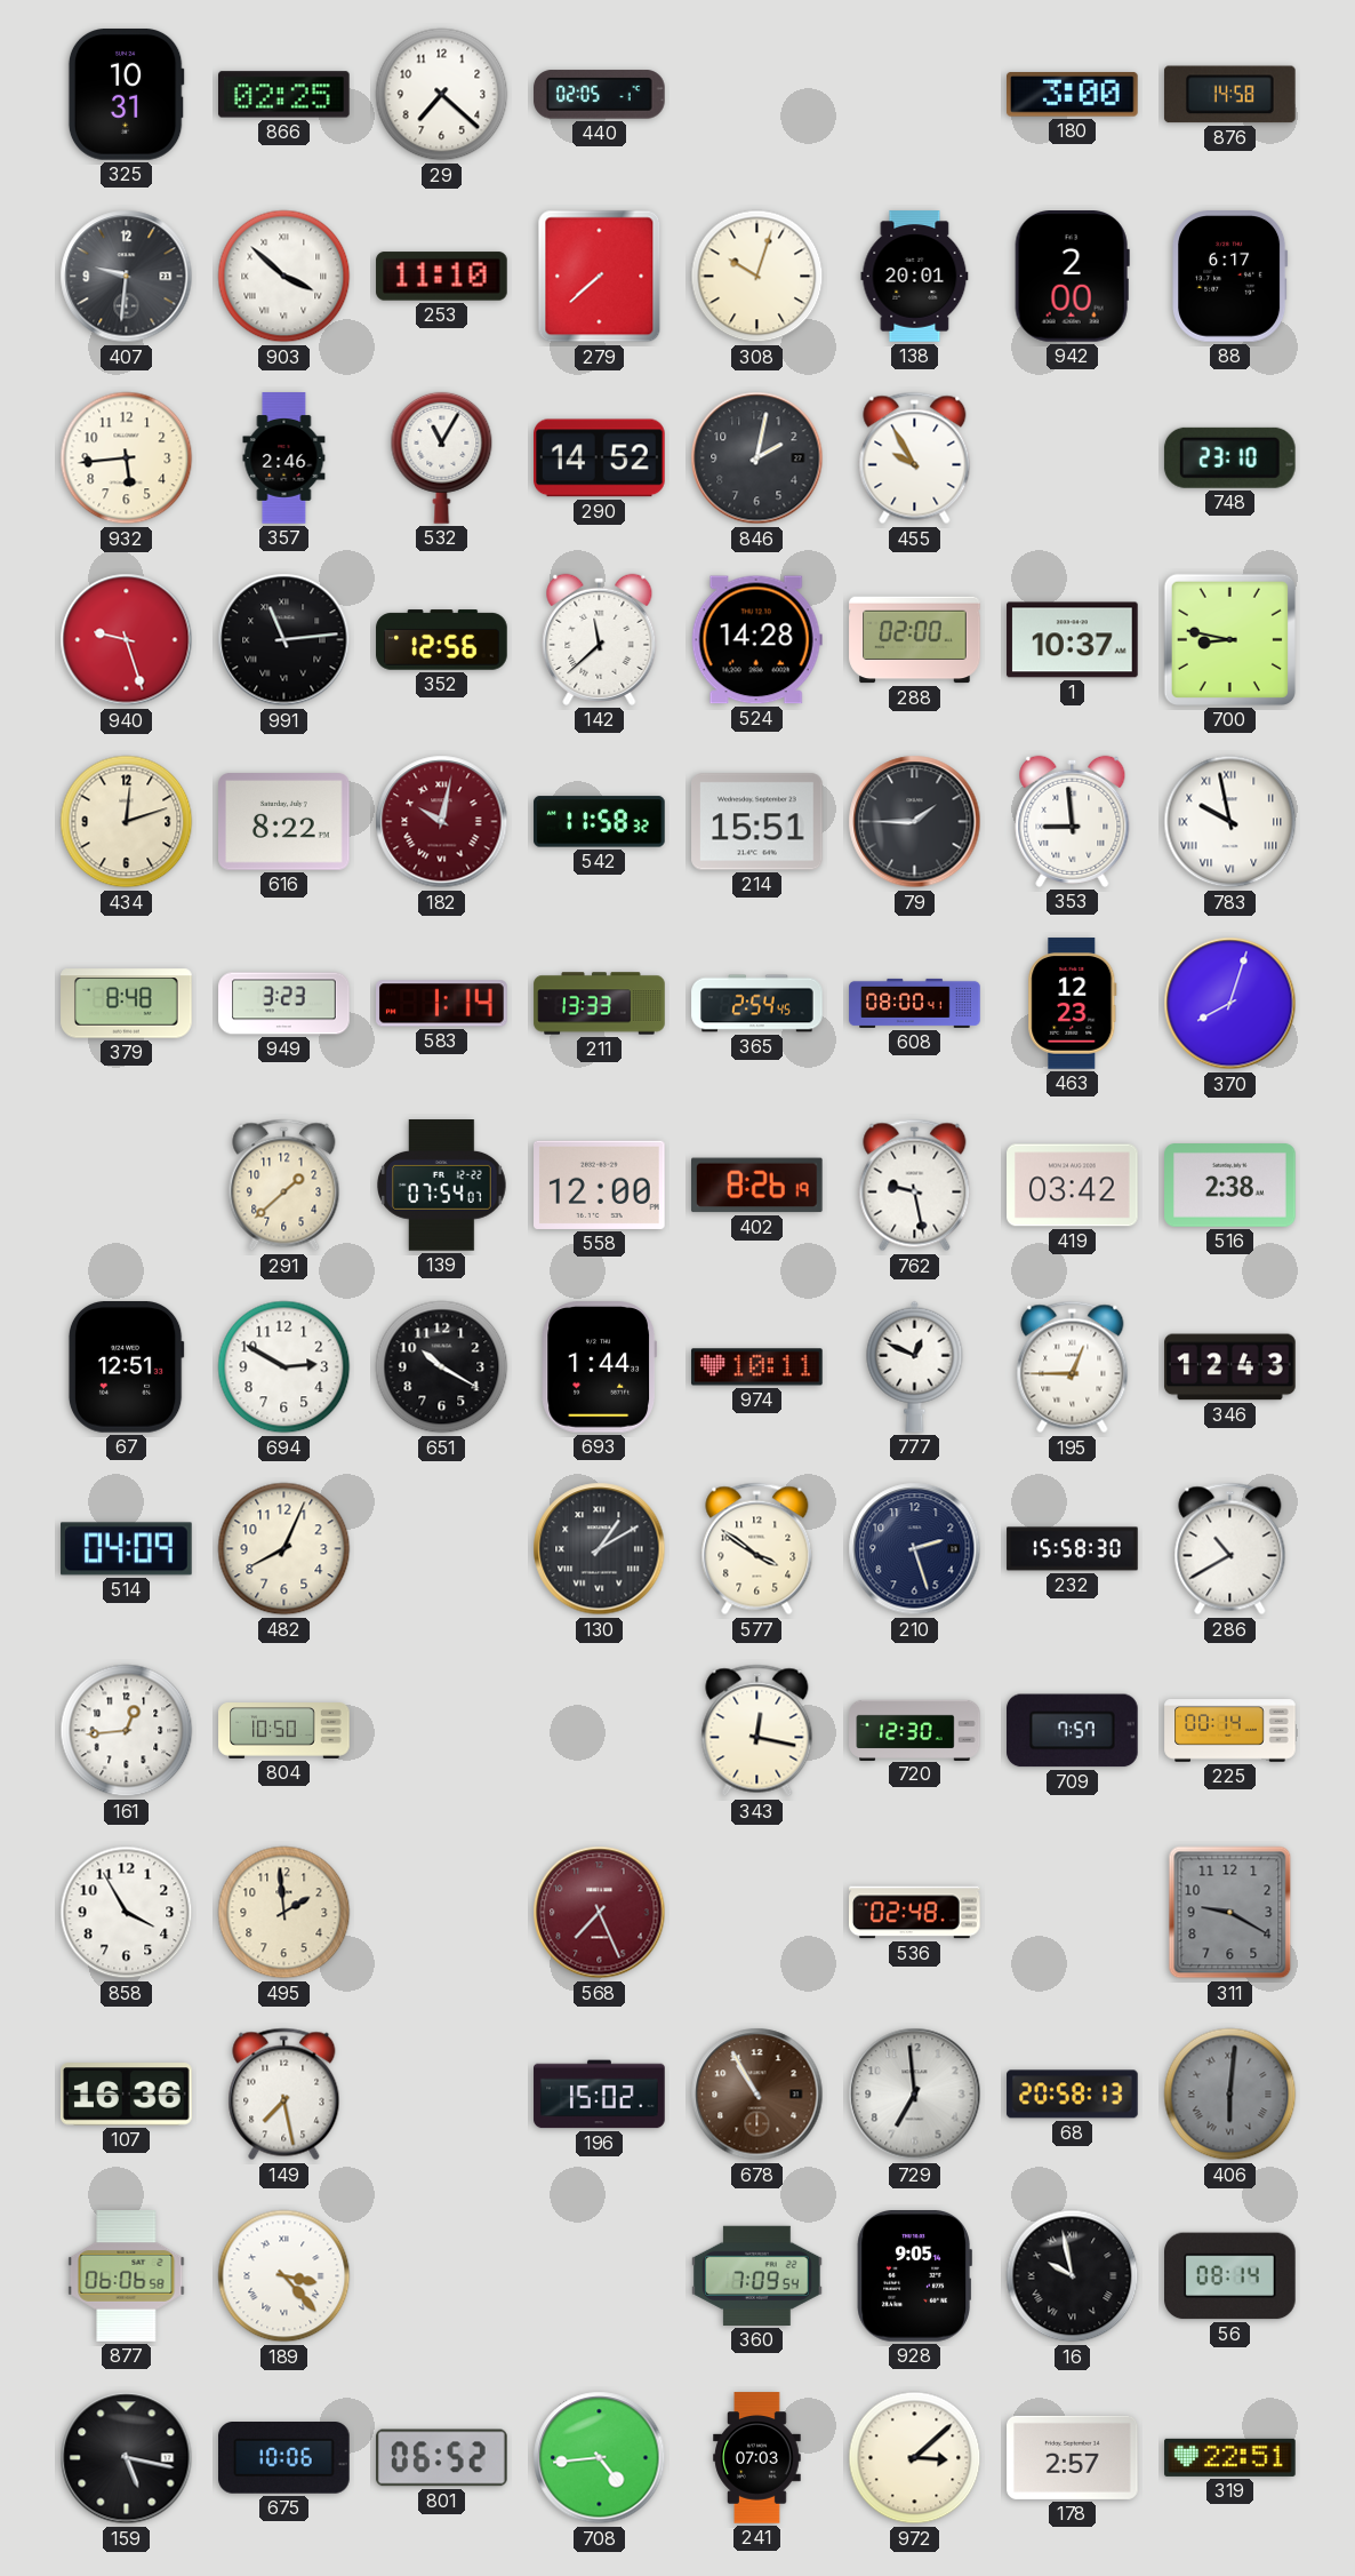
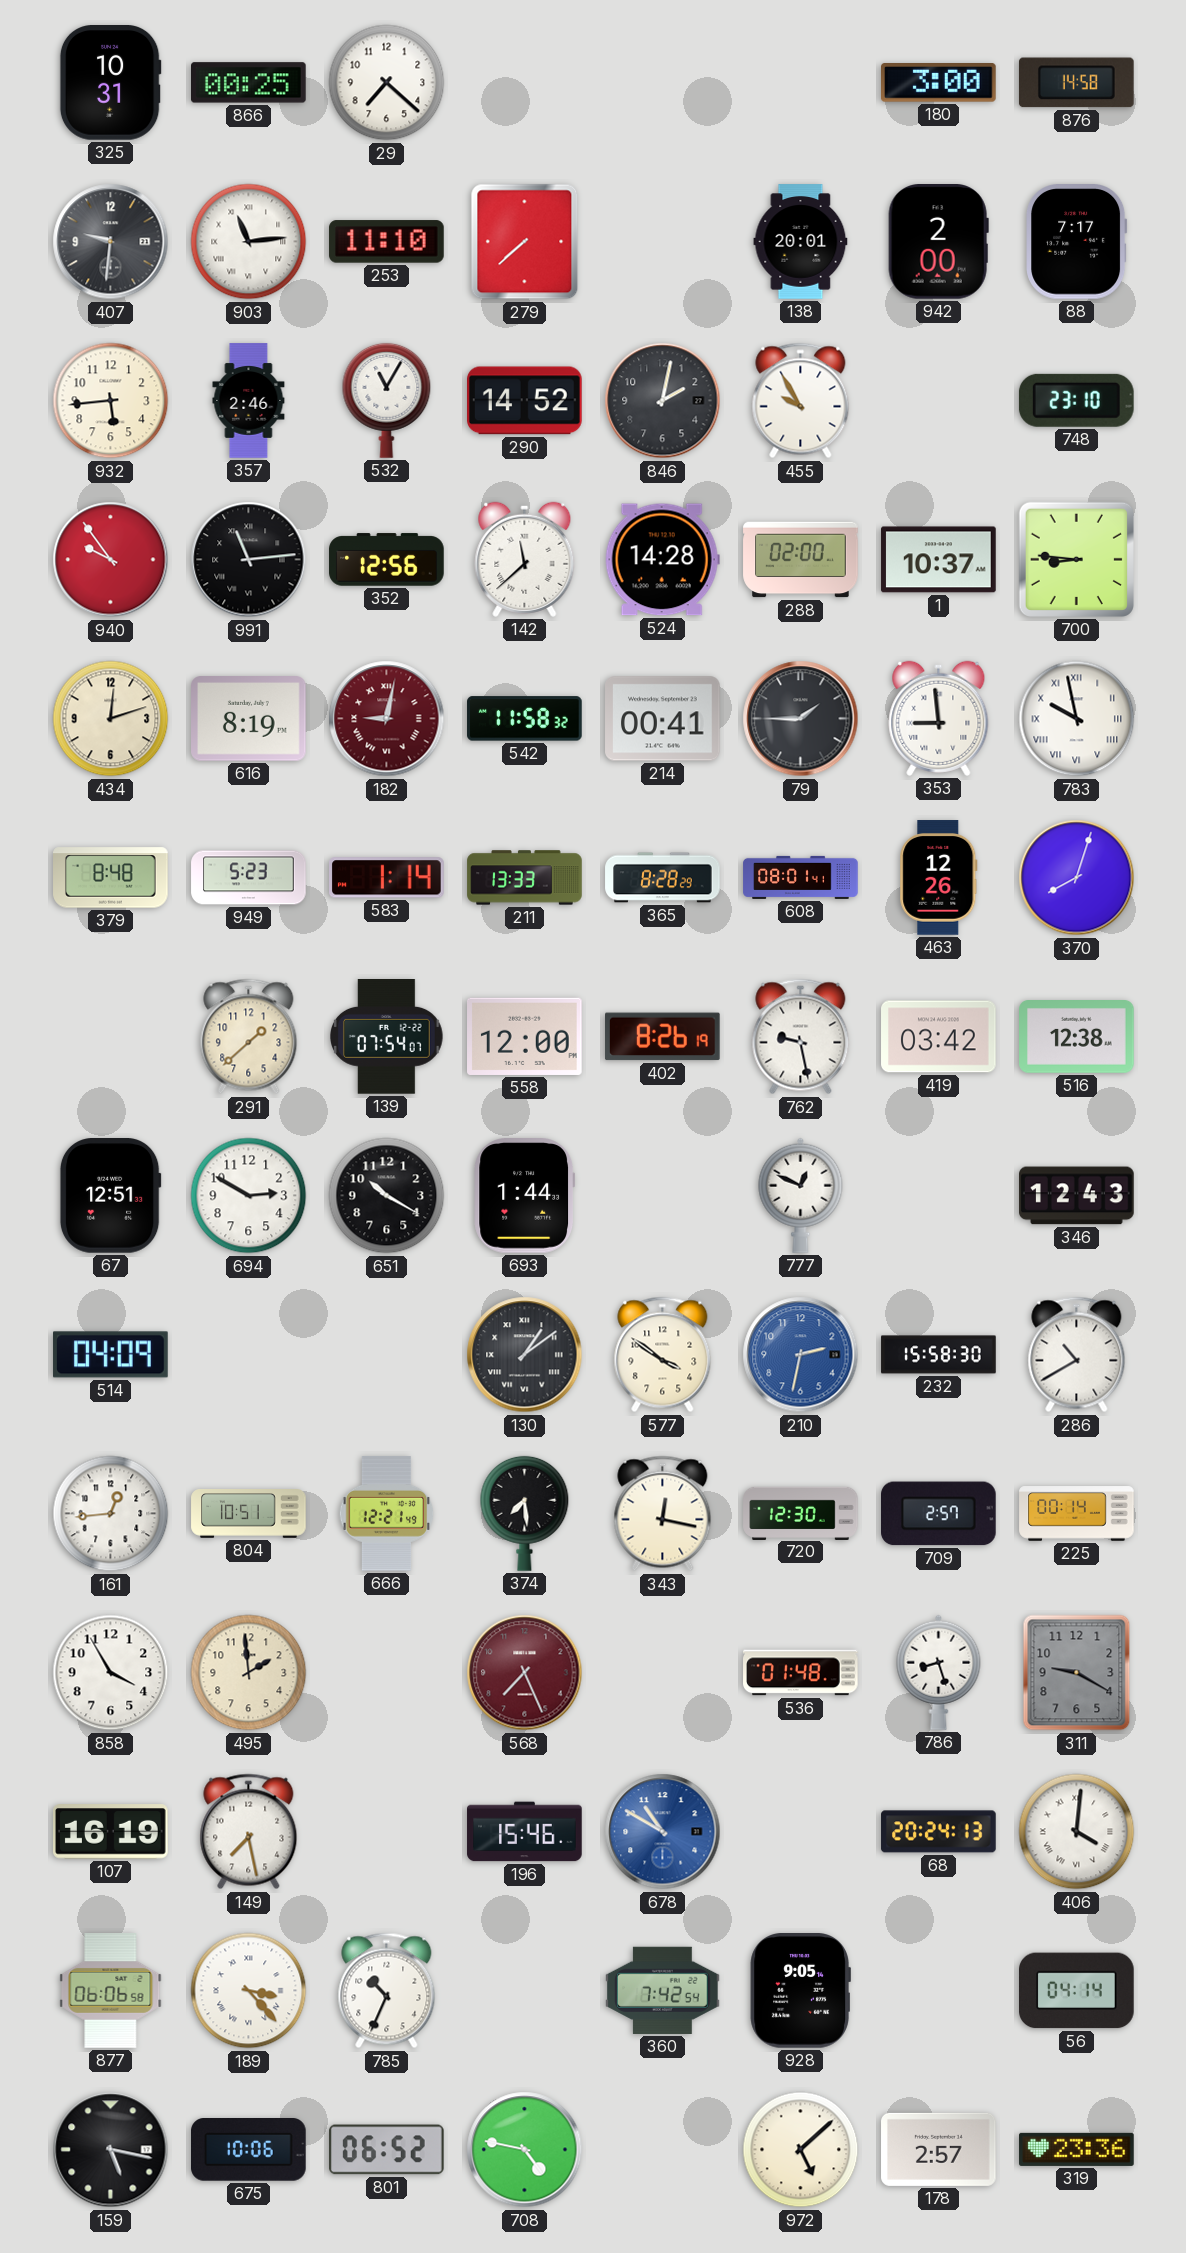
866: 02:25 -> 00:25
440: 02:05 -> none
903: 3:52 -> 11:14
308: 10:03 -> none
88: 6:17 -> 7:17
940: 9:27 -> 9:54
700: 8:47 -> 8:46
616: 8:22 -> 8:19
182: 10:02 -> 9:02
214: 15:51 -> 00:41
949: 3:23 -> 5:23
365: 2:54 -> 8:28
608: 08:00 -> 08:01
463: 12:23 -> 12:26
516: 2:38 -> 12:38
974: 10:11 -> none
195: 12:45 -> none
482: 8:04 -> none
130: 1:10 -> 1:09
210: 2:27 -> 2:32
210 dial: navy -> blue
804: 10:50 -> 10:51
666: none -> 12:21
374: none -> 7:29
709: 7:57 -> 2:57
536: 02:48 -> 01:48
786: none -> 8:27
107: 16:36 -> 16:19
196: 15:02 -> 15:46
678: 10:55 -> 10:50
678 dial: brown -> blue
729: 6:59 -> none
68: 20:58 -> 20:24
406: 6:01 -> 4:01
406 dial: grey -> white
785: none -> 10:34
360: 7:09 -> 7:42
16: 9:58 -> none
56: 08:14 -> 04:14
708: 4:44 -> 4:47
241: 07:03 -> none
972: 3:08 -> 5:08
319: 22:51 -> 23:36
